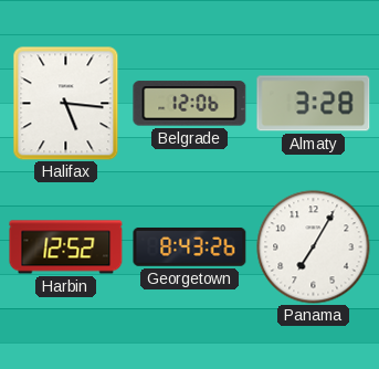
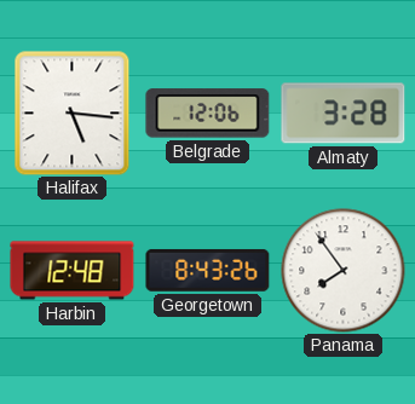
Harbin: 12:52 -> 12:48
Panama: 7:05 -> 7:54
